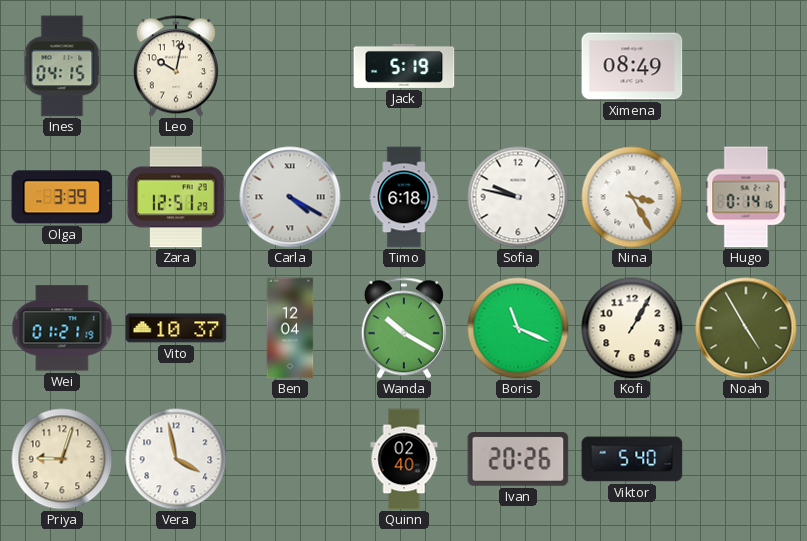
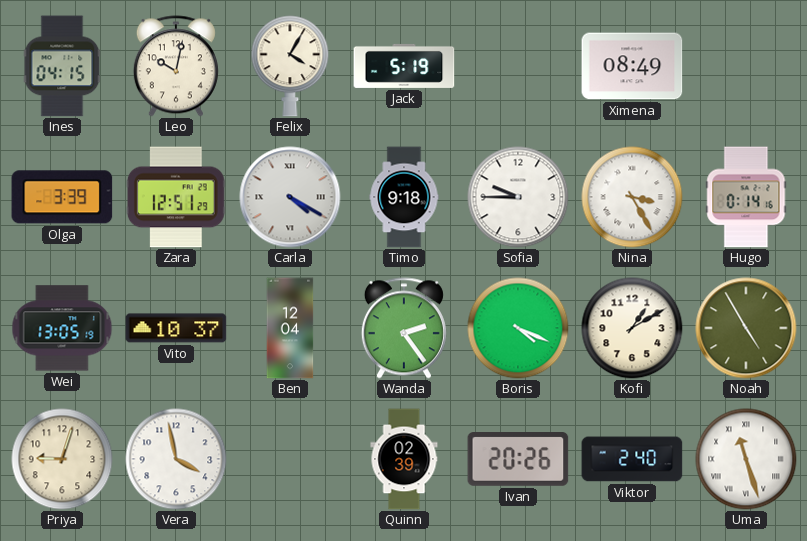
Felix: none -> 4:05
Timo: 6:18 -> 9:18
Sofia: 9:47 -> 9:45
Wei: 01:21 -> 13:05
Wanda: 10:20 -> 2:24
Boris: 11:19 -> 4:19
Kofi: 1:05 -> 1:10
Quinn: 02:40 -> 02:39
Viktor: 5:40 -> 2:40
Uma: none -> 11:27
